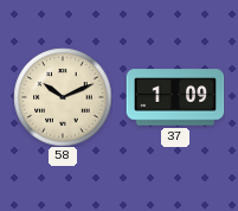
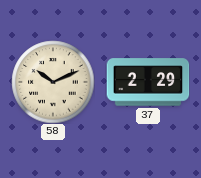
37: 1:09 -> 2:29
